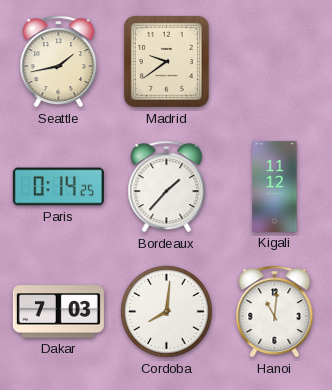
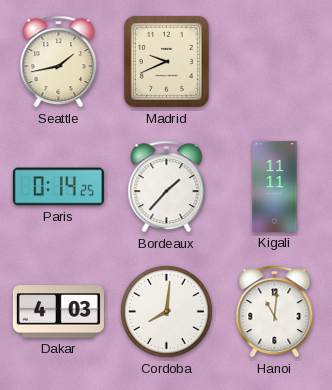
Madrid: 9:39 -> 9:41
Kigali: 11:12 -> 11:11
Dakar: 7:03 -> 4:03
